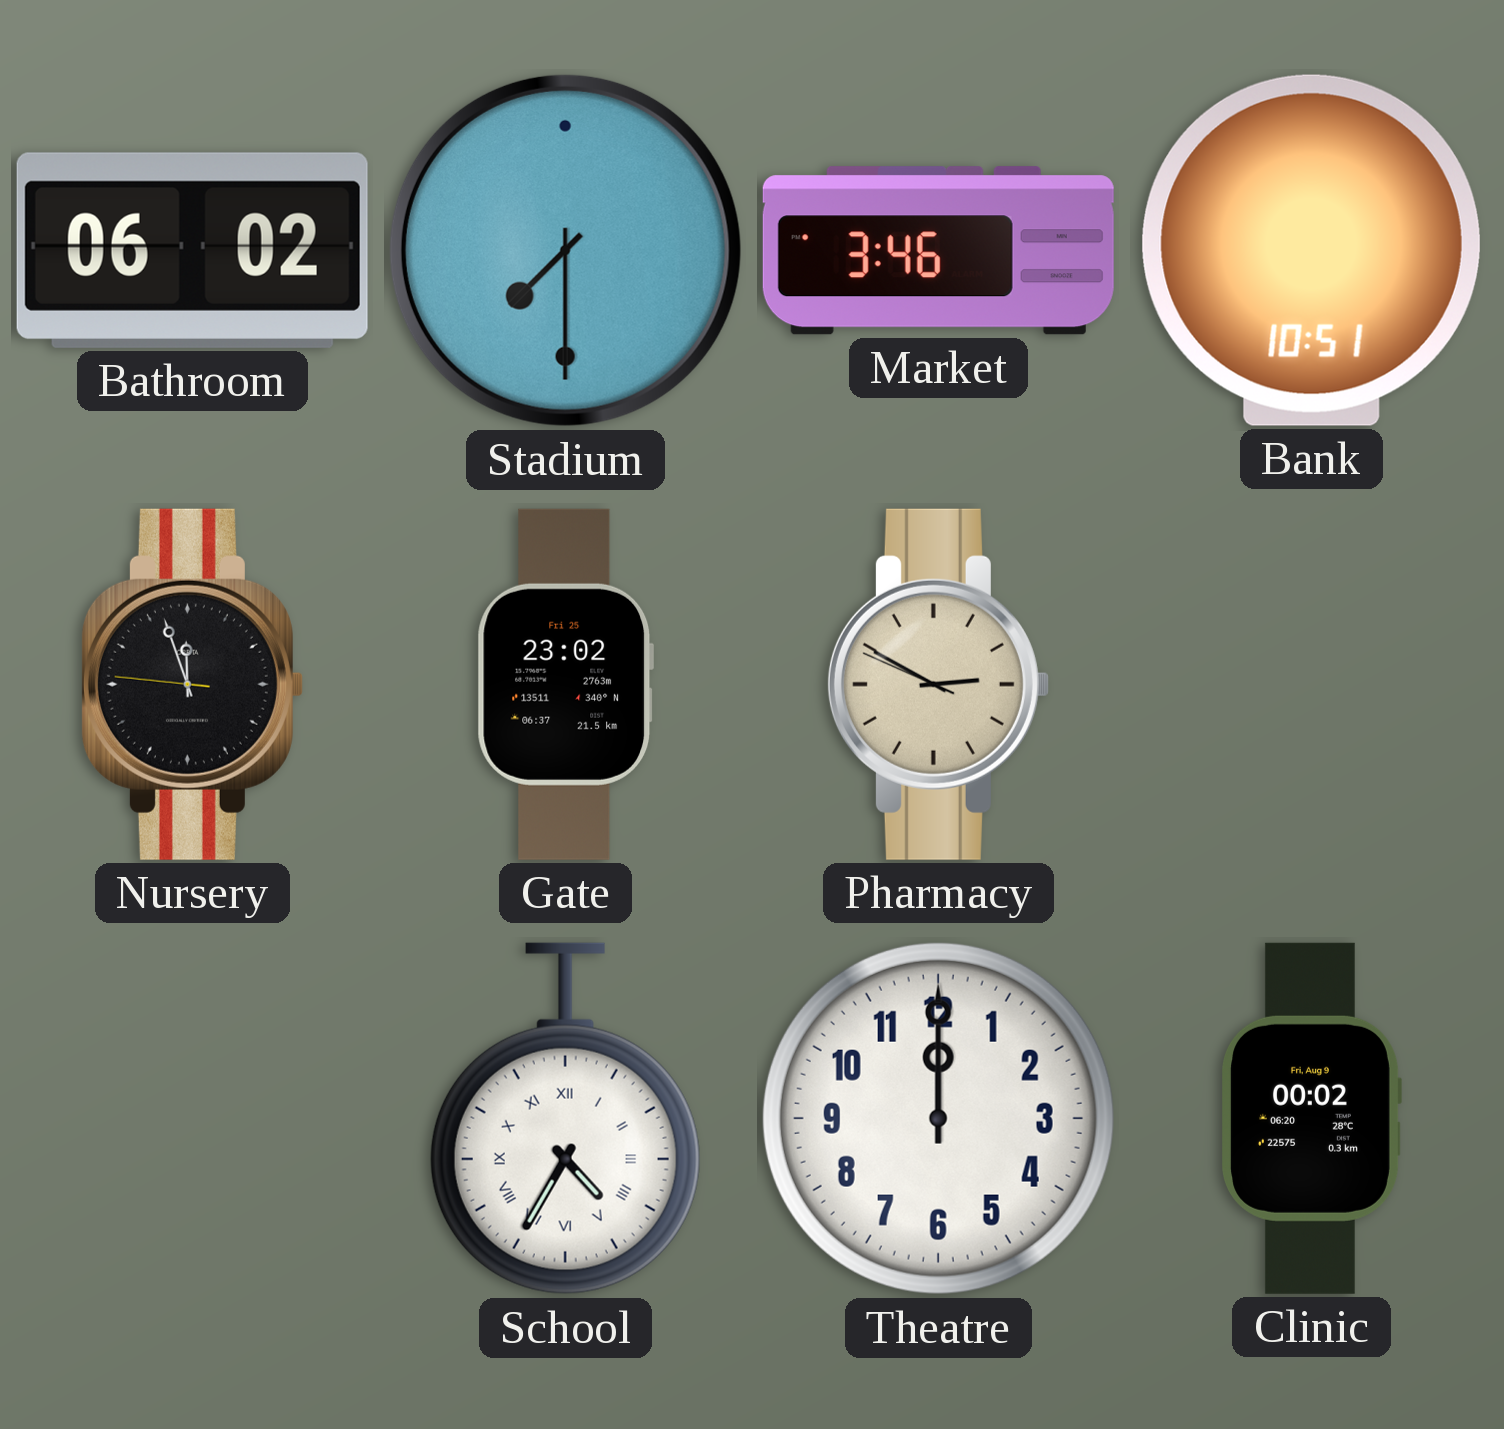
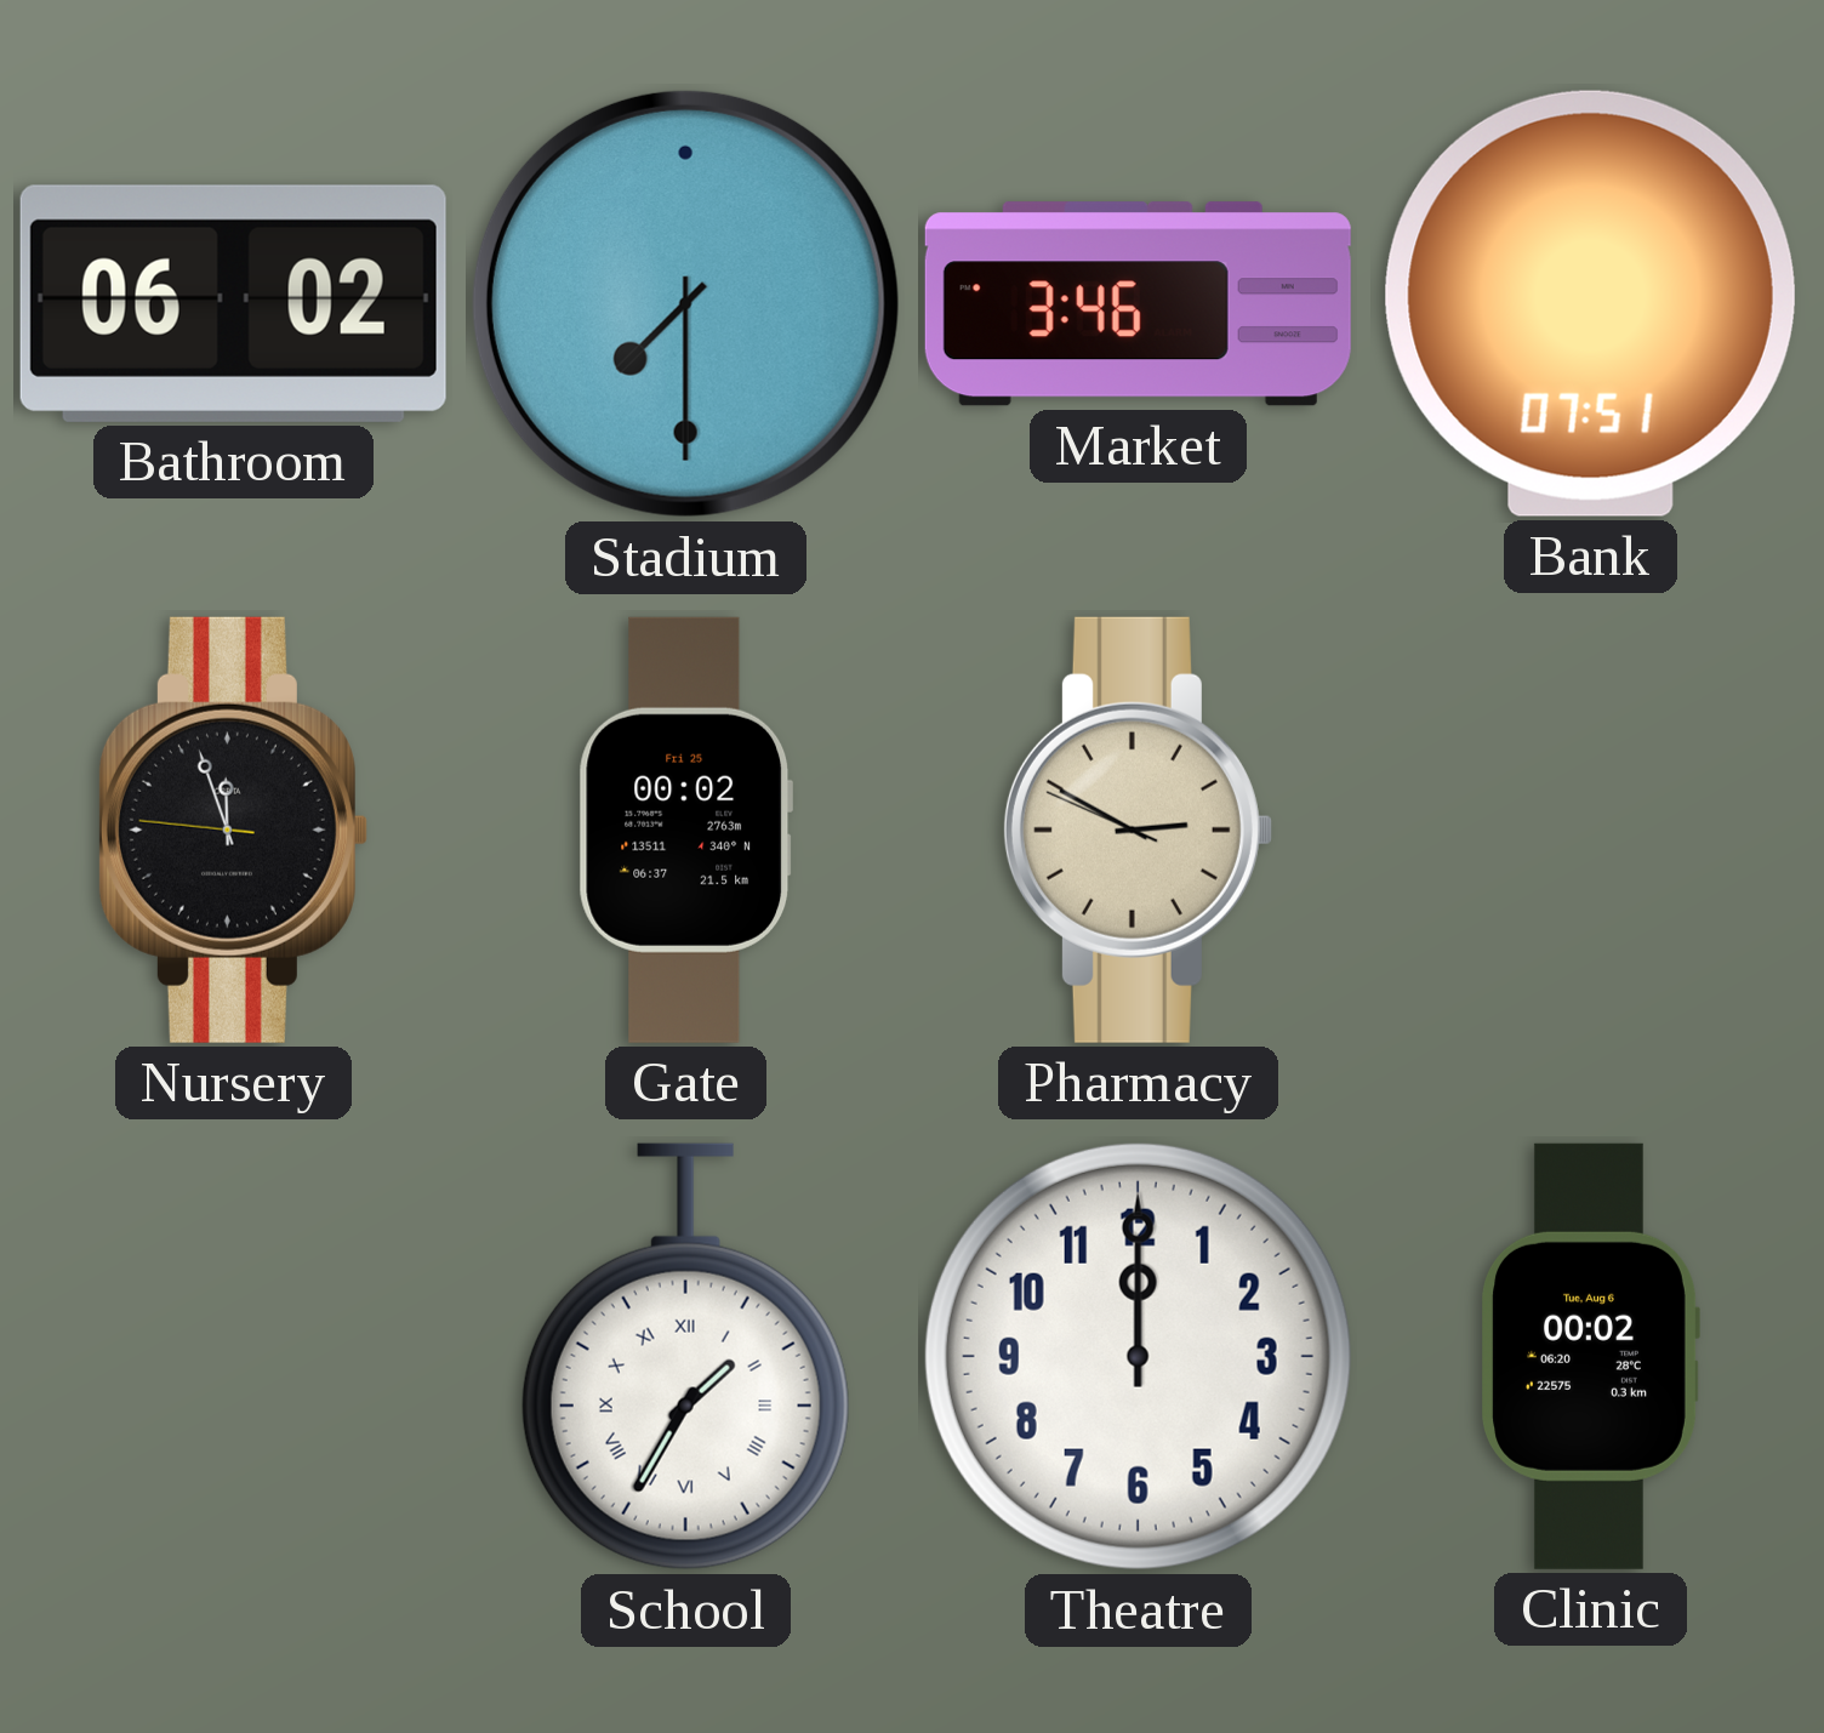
Bank: 10:51 -> 07:51
Gate: 23:02 -> 00:02
School: 4:35 -> 1:35
Clinic date: Fri, Aug 9 -> Tue, Aug 6
